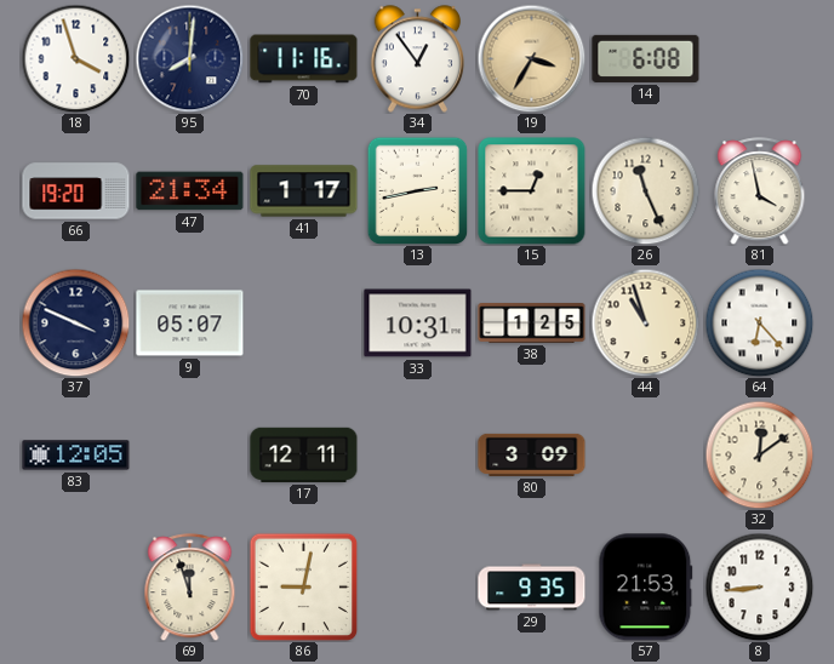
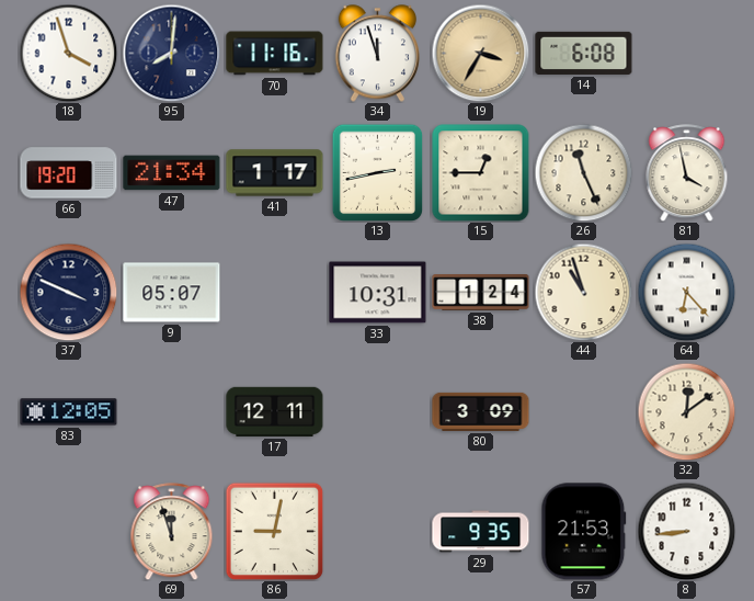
34: 12:54 -> 11:57
38: 1:25 -> 1:24
